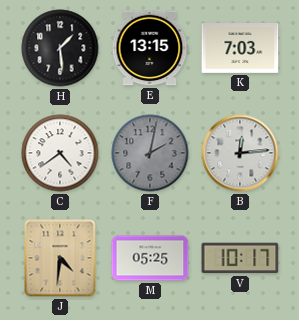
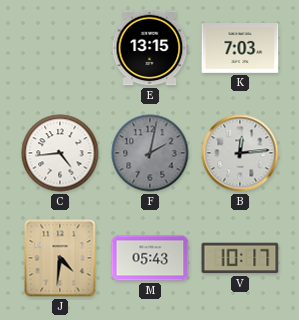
H: 1:29 -> none
C: 4:39 -> 4:44
M: 05:25 -> 05:43
